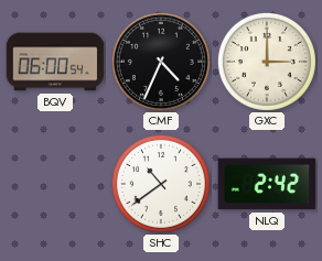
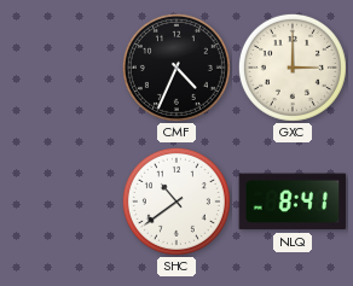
BQV: 06:00 -> none
NLQ: 2:42 -> 8:41
